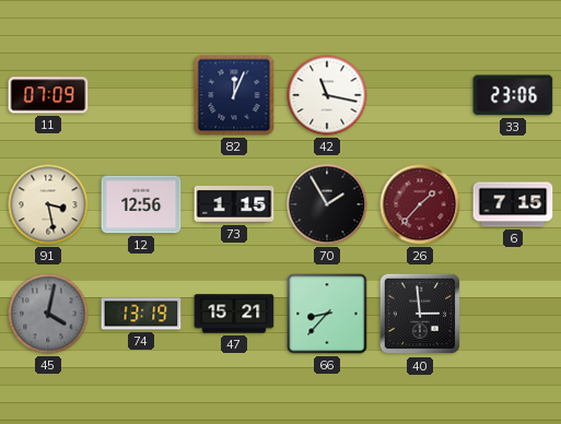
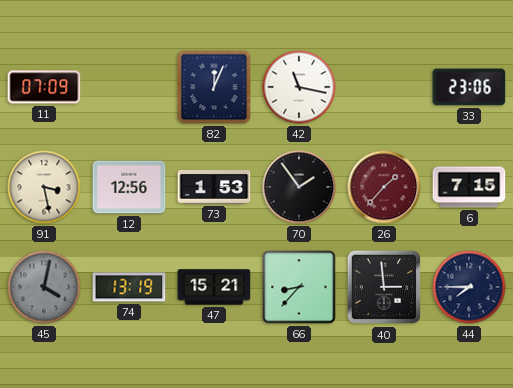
73: 1:15 -> 1:53
70: 1:55 -> 1:54
44: none -> 7:45
